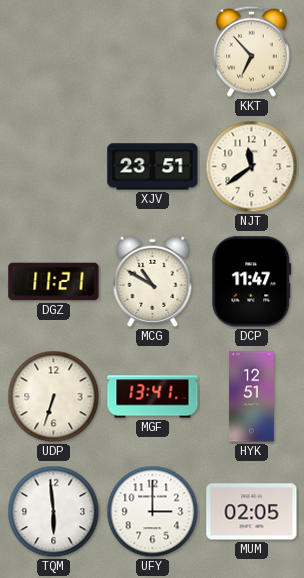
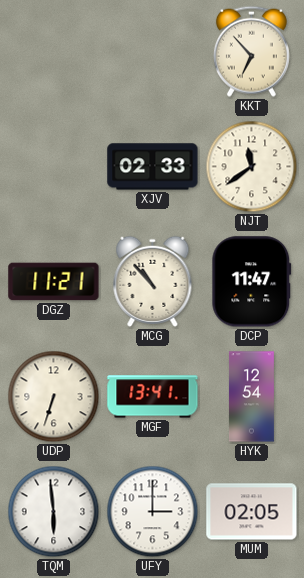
XJV: 23:51 -> 02:33
MCG: 10:50 -> 10:53
HYK: 12:51 -> 12:54
